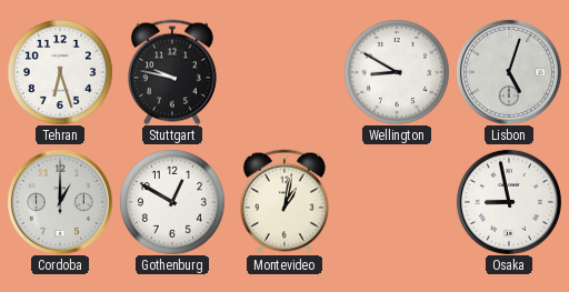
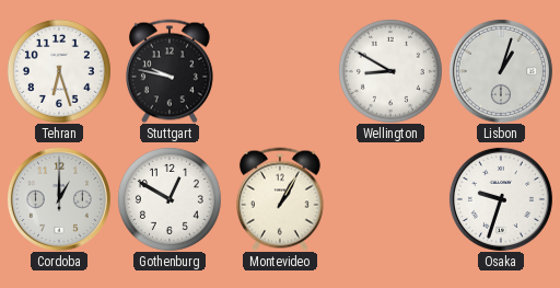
Lisbon: 5:03 -> 1:03
Montevideo: 1:02 -> 1:05
Osaka: 8:58 -> 9:33
